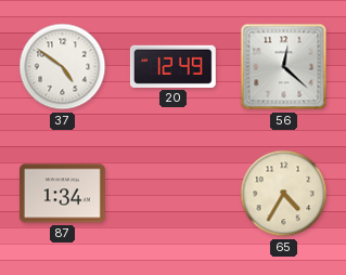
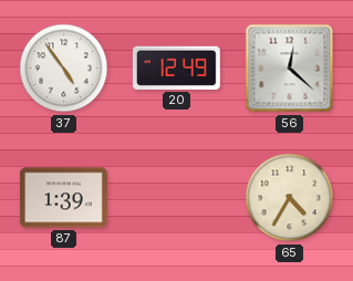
37: 4:51 -> 4:54
87: 1:34 -> 1:39
